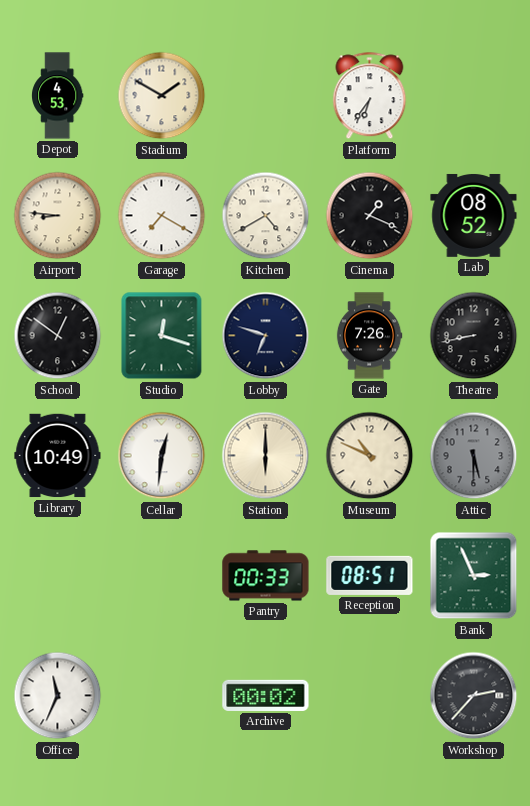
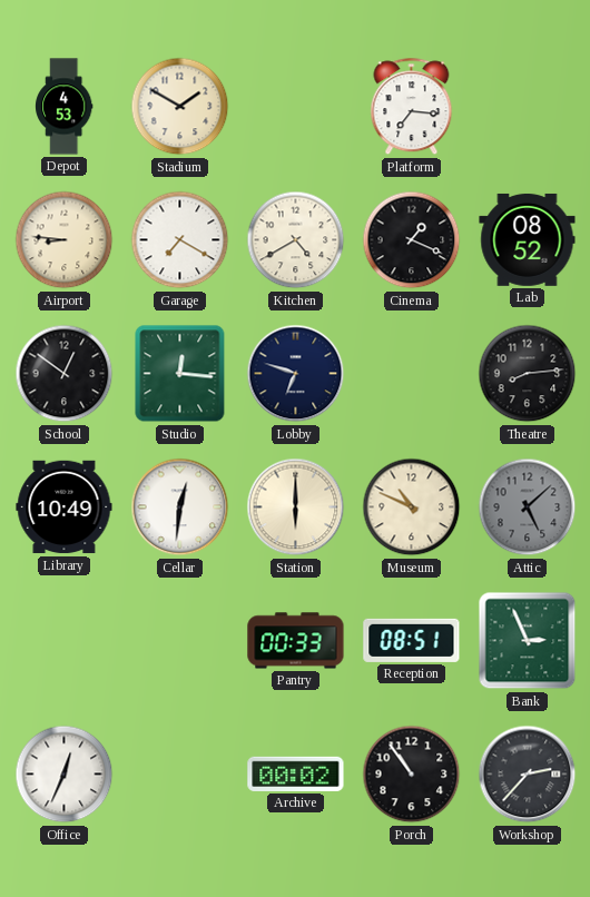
Platform: 6:36 -> 7:16
Studio: 12:18 -> 12:16
Gate: 7:26 -> none
Theatre: 8:43 -> 8:14
Attic: 5:30 -> 5:08
Office: 11:34 -> 12:34
Porch: none -> 10:54
